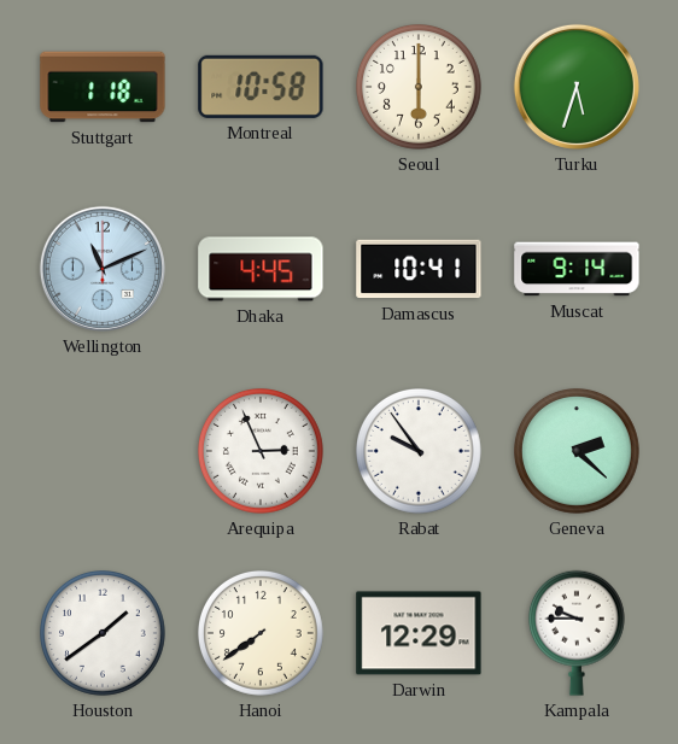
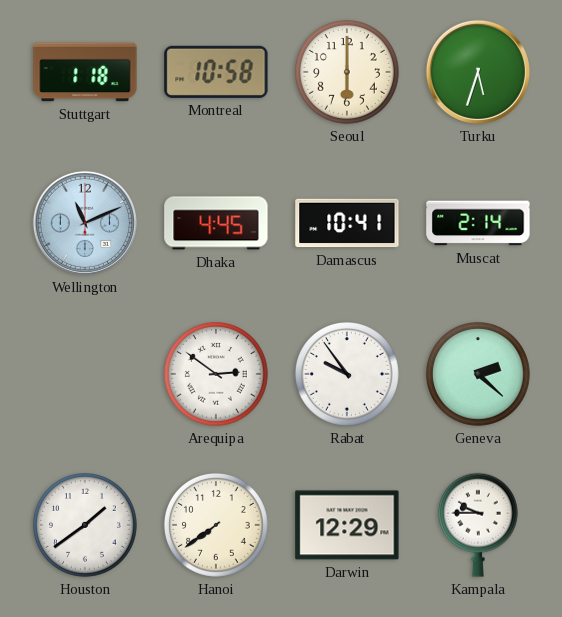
Muscat: 9:14 -> 2:14
Arequipa: 2:56 -> 2:51
